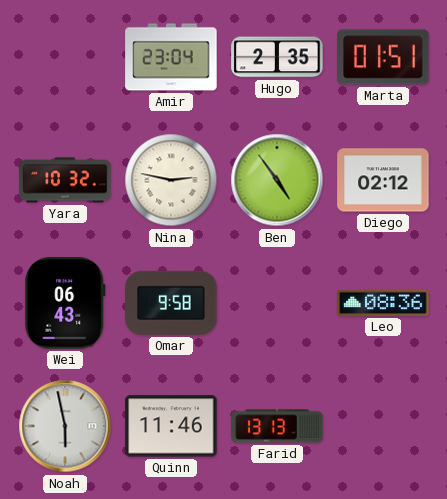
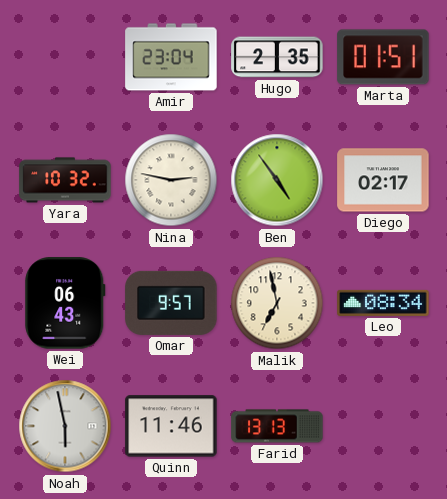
Diego: 02:12 -> 02:17
Omar: 9:58 -> 9:57
Malik: none -> 6:58
Leo: 08:36 -> 08:34
